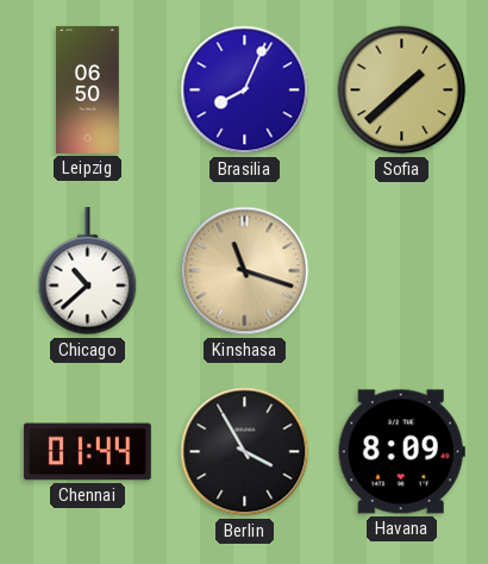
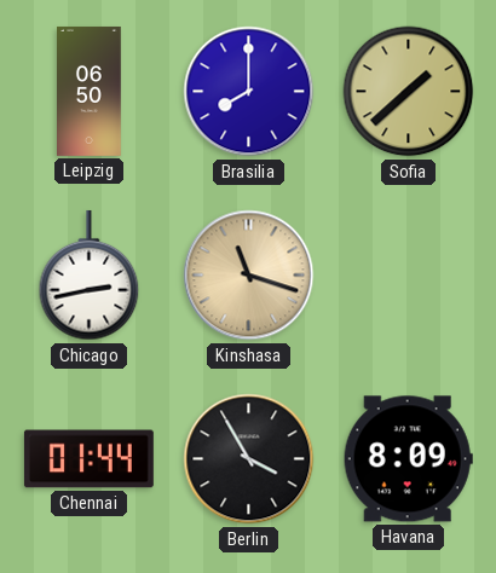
Brasilia: 8:04 -> 8:00
Chicago: 10:38 -> 2:43
